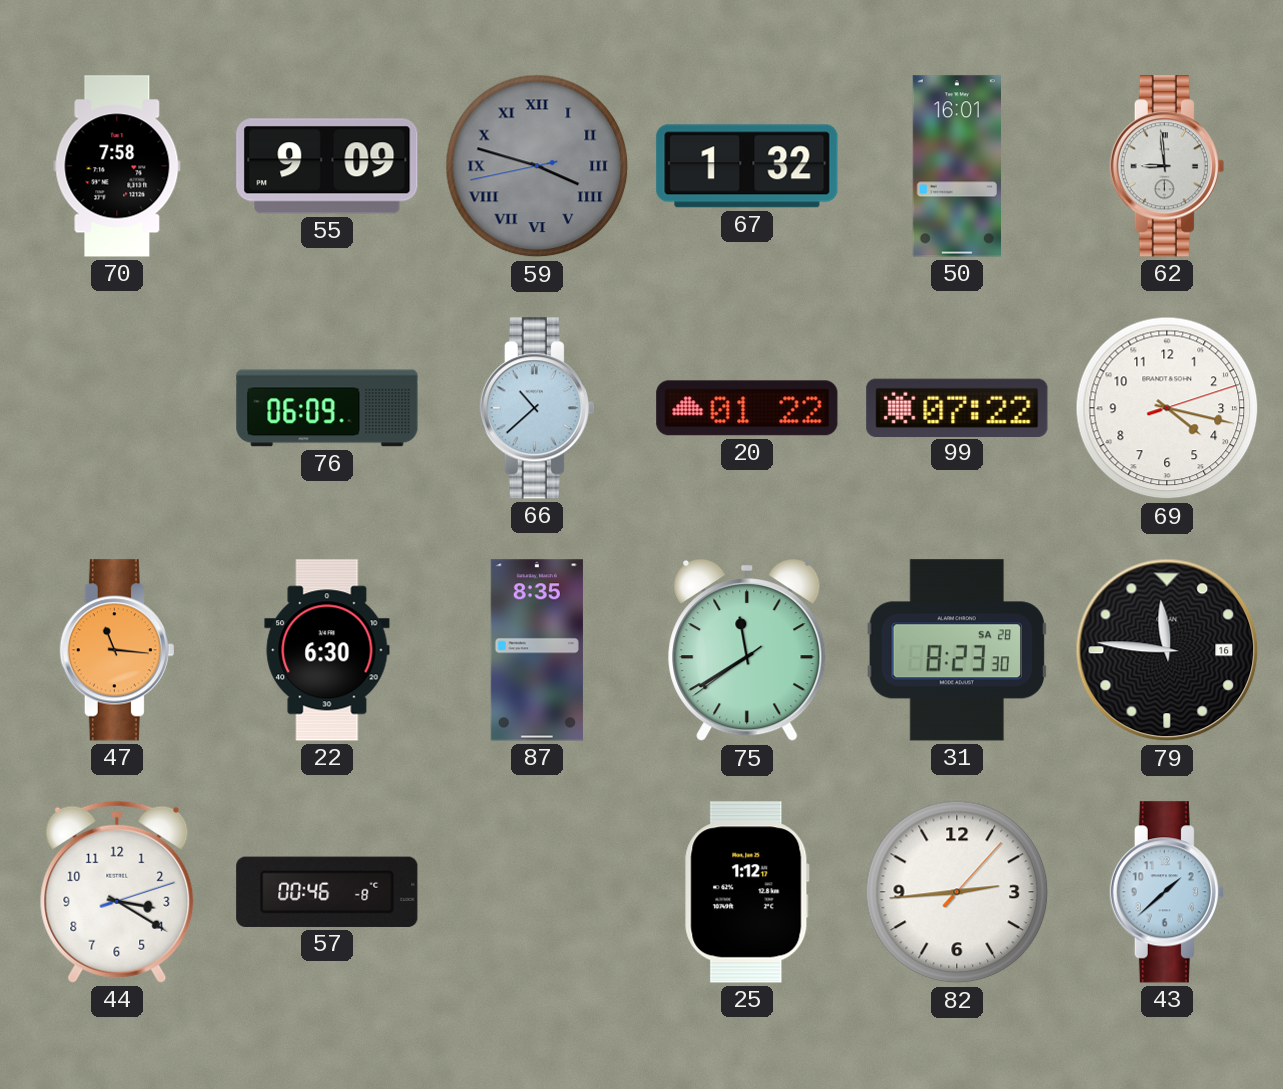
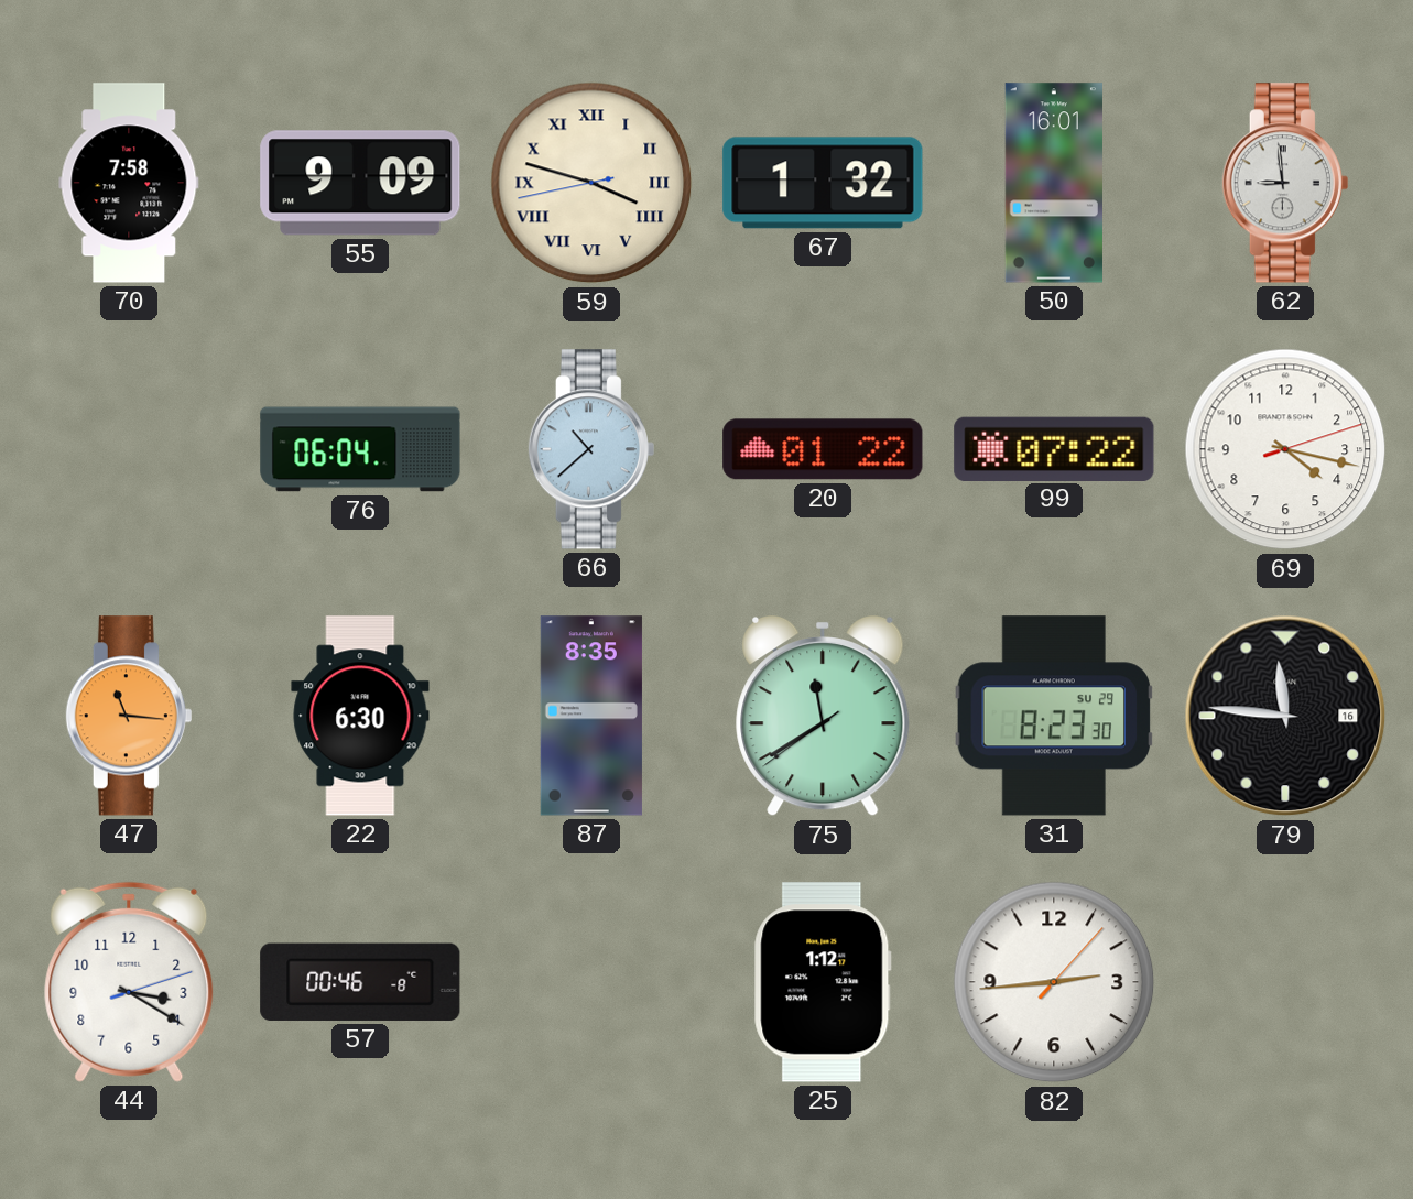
59 dial: grey -> cream
76: 06:09 -> 06:04
31 date: SA 28 -> SU 29
43: 1:38 -> none
